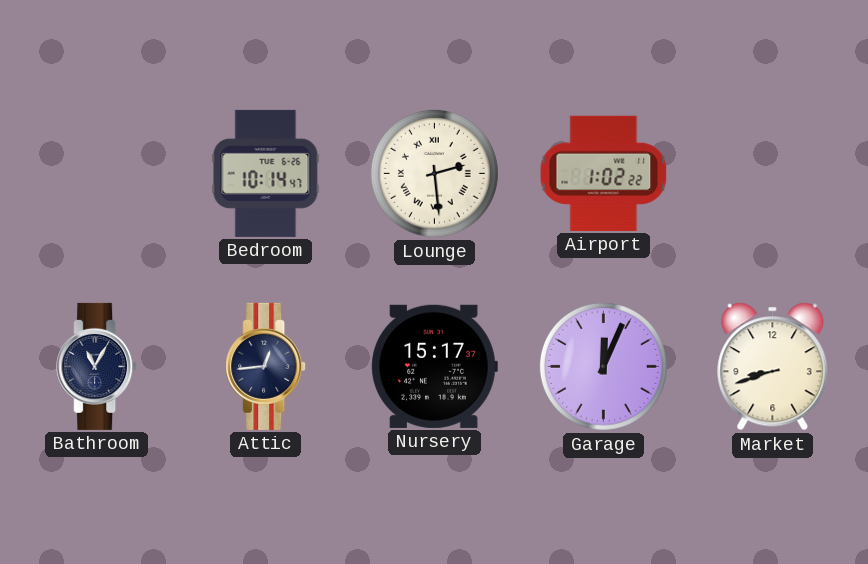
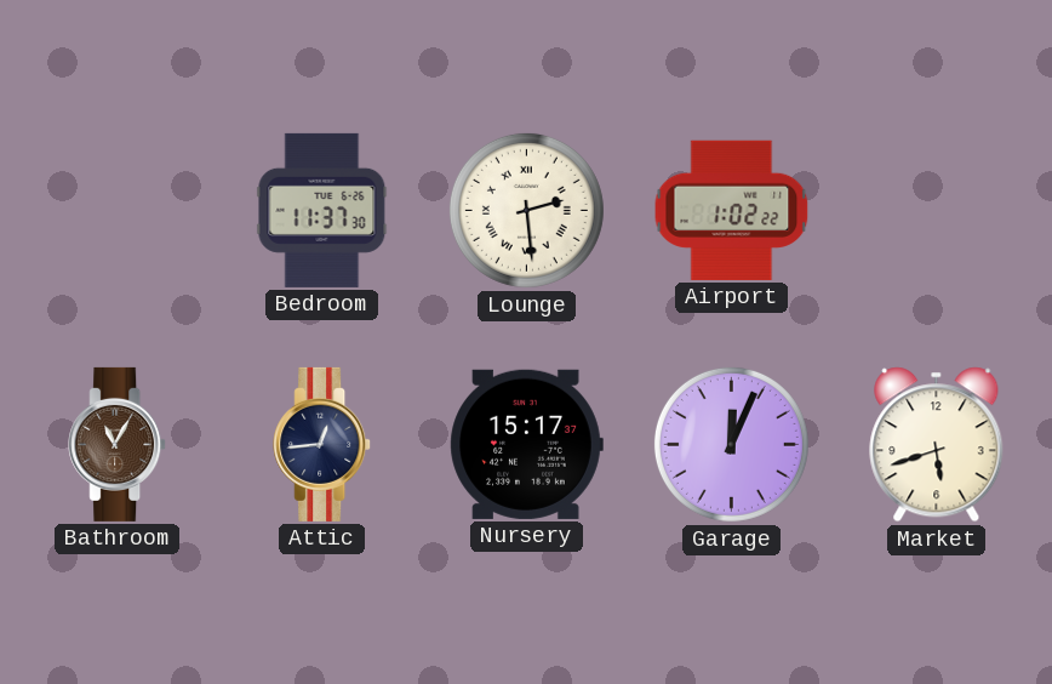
Bedroom: 10:14 -> 11:37
Bathroom dial: navy -> brown
Market: 8:42 -> 5:42
